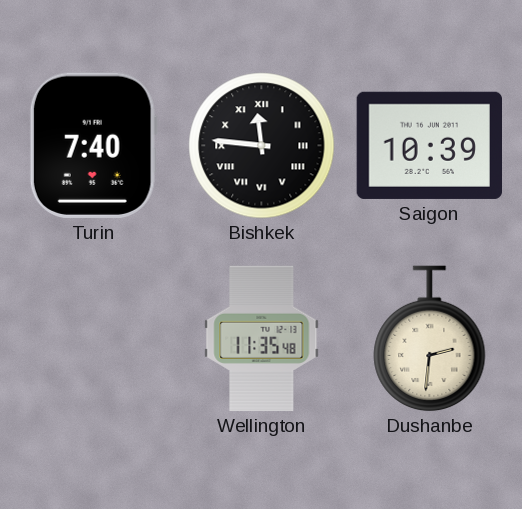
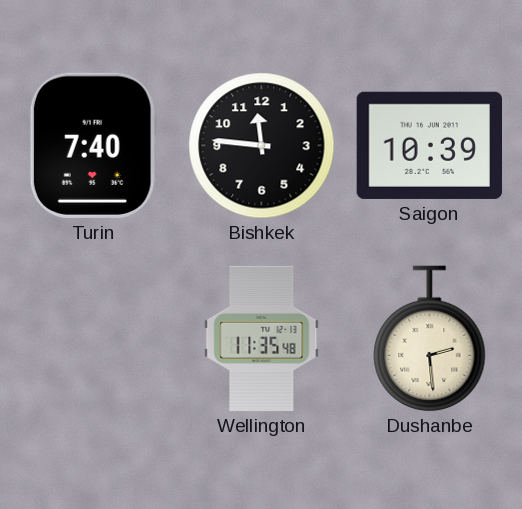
Bishkek numerals: Roman -> Arabic
Dushanbe: 2:31 -> 2:29
